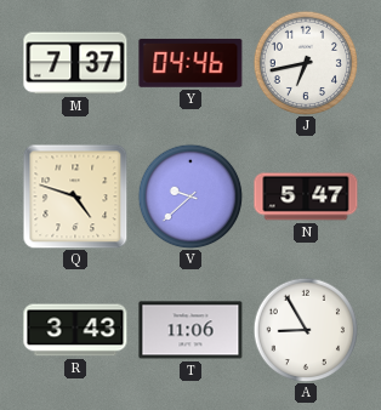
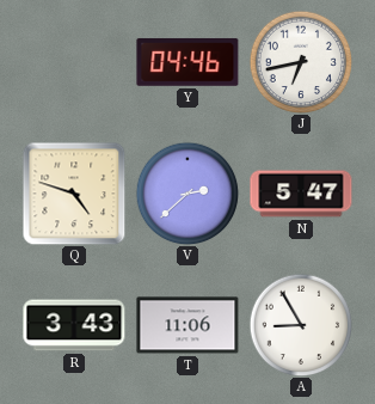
M: 7:37 -> none
V: 9:38 -> 2:38
